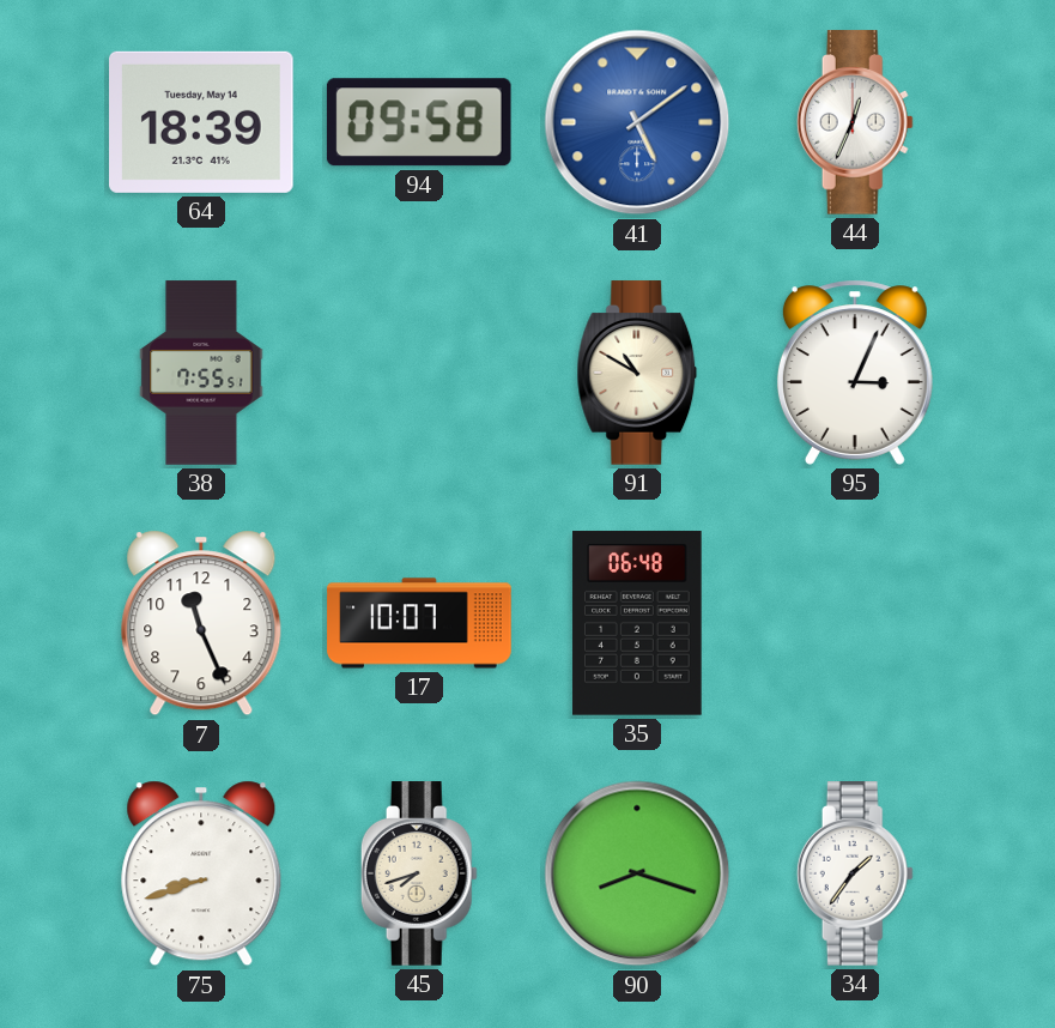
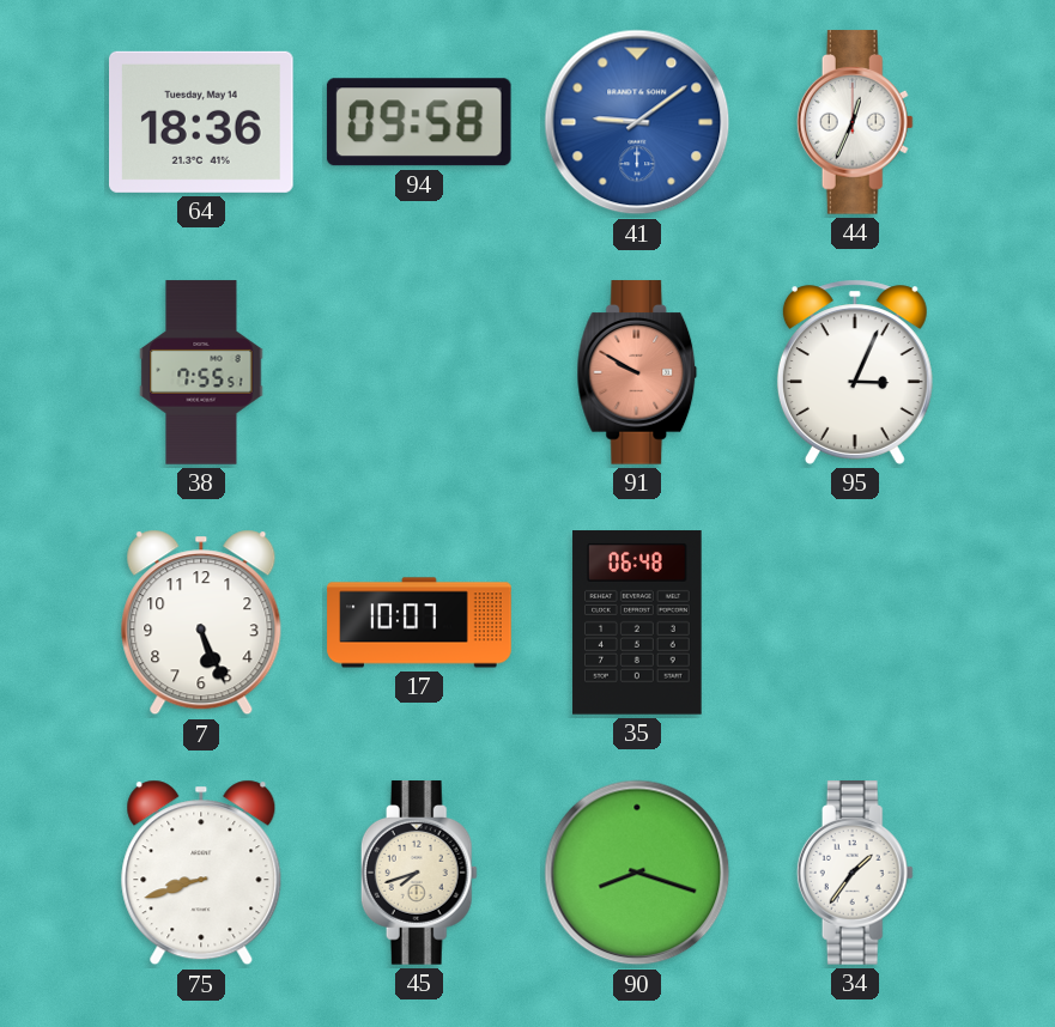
64: 18:39 -> 18:36
41: 5:09 -> 9:09
91: 10:50 -> 9:50
91 dial: cream -> salmon
7: 11:26 -> 5:26
